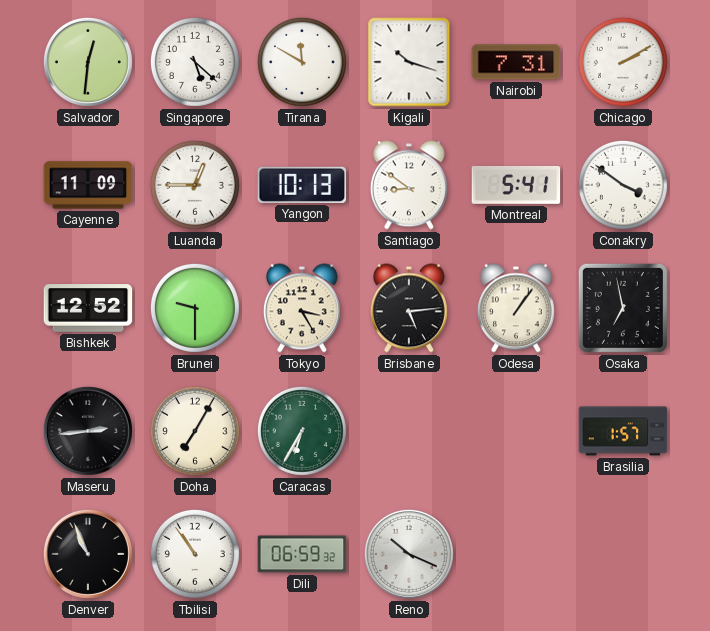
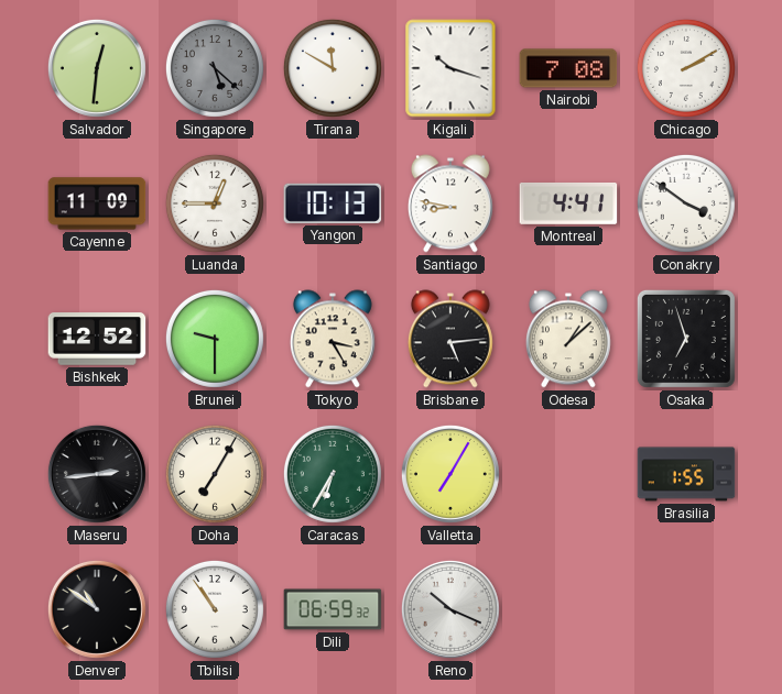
Singapore dial: white -> grey
Nairobi: 7:31 -> 7:08
Santiago: 8:51 -> 8:47
Montreal: 5:41 -> 4:41
Odesa: 1:06 -> 1:08
Osaka: 6:58 -> 6:57
Valletta: none -> 7:05
Brasilia: 1:57 -> 1:55
Denver: 10:56 -> 10:51
